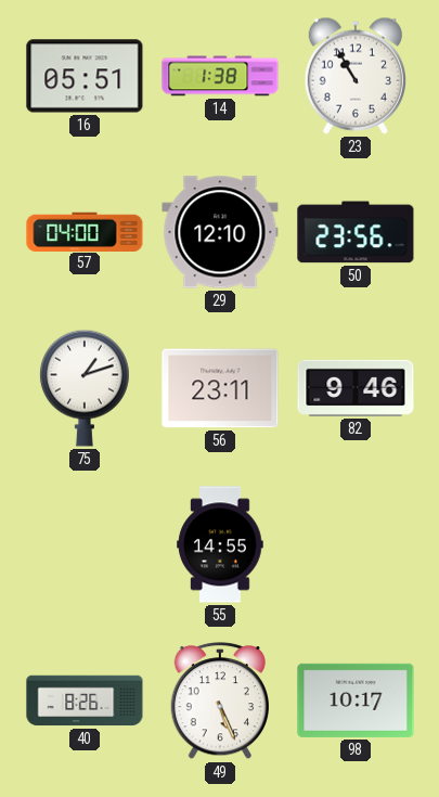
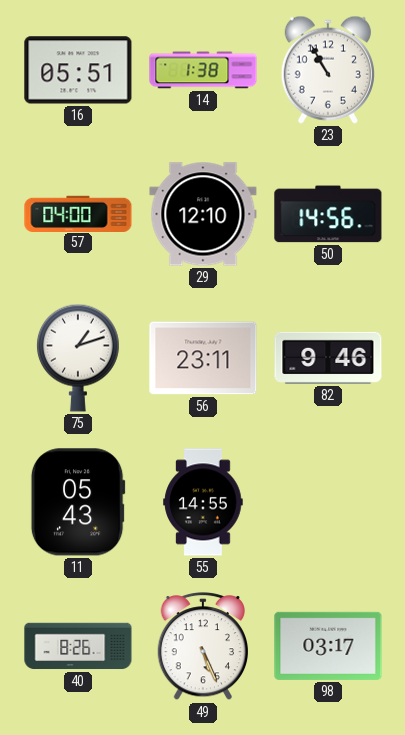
50: 23:56 -> 14:56
11: none -> 05:43
98: 10:17 -> 03:17
